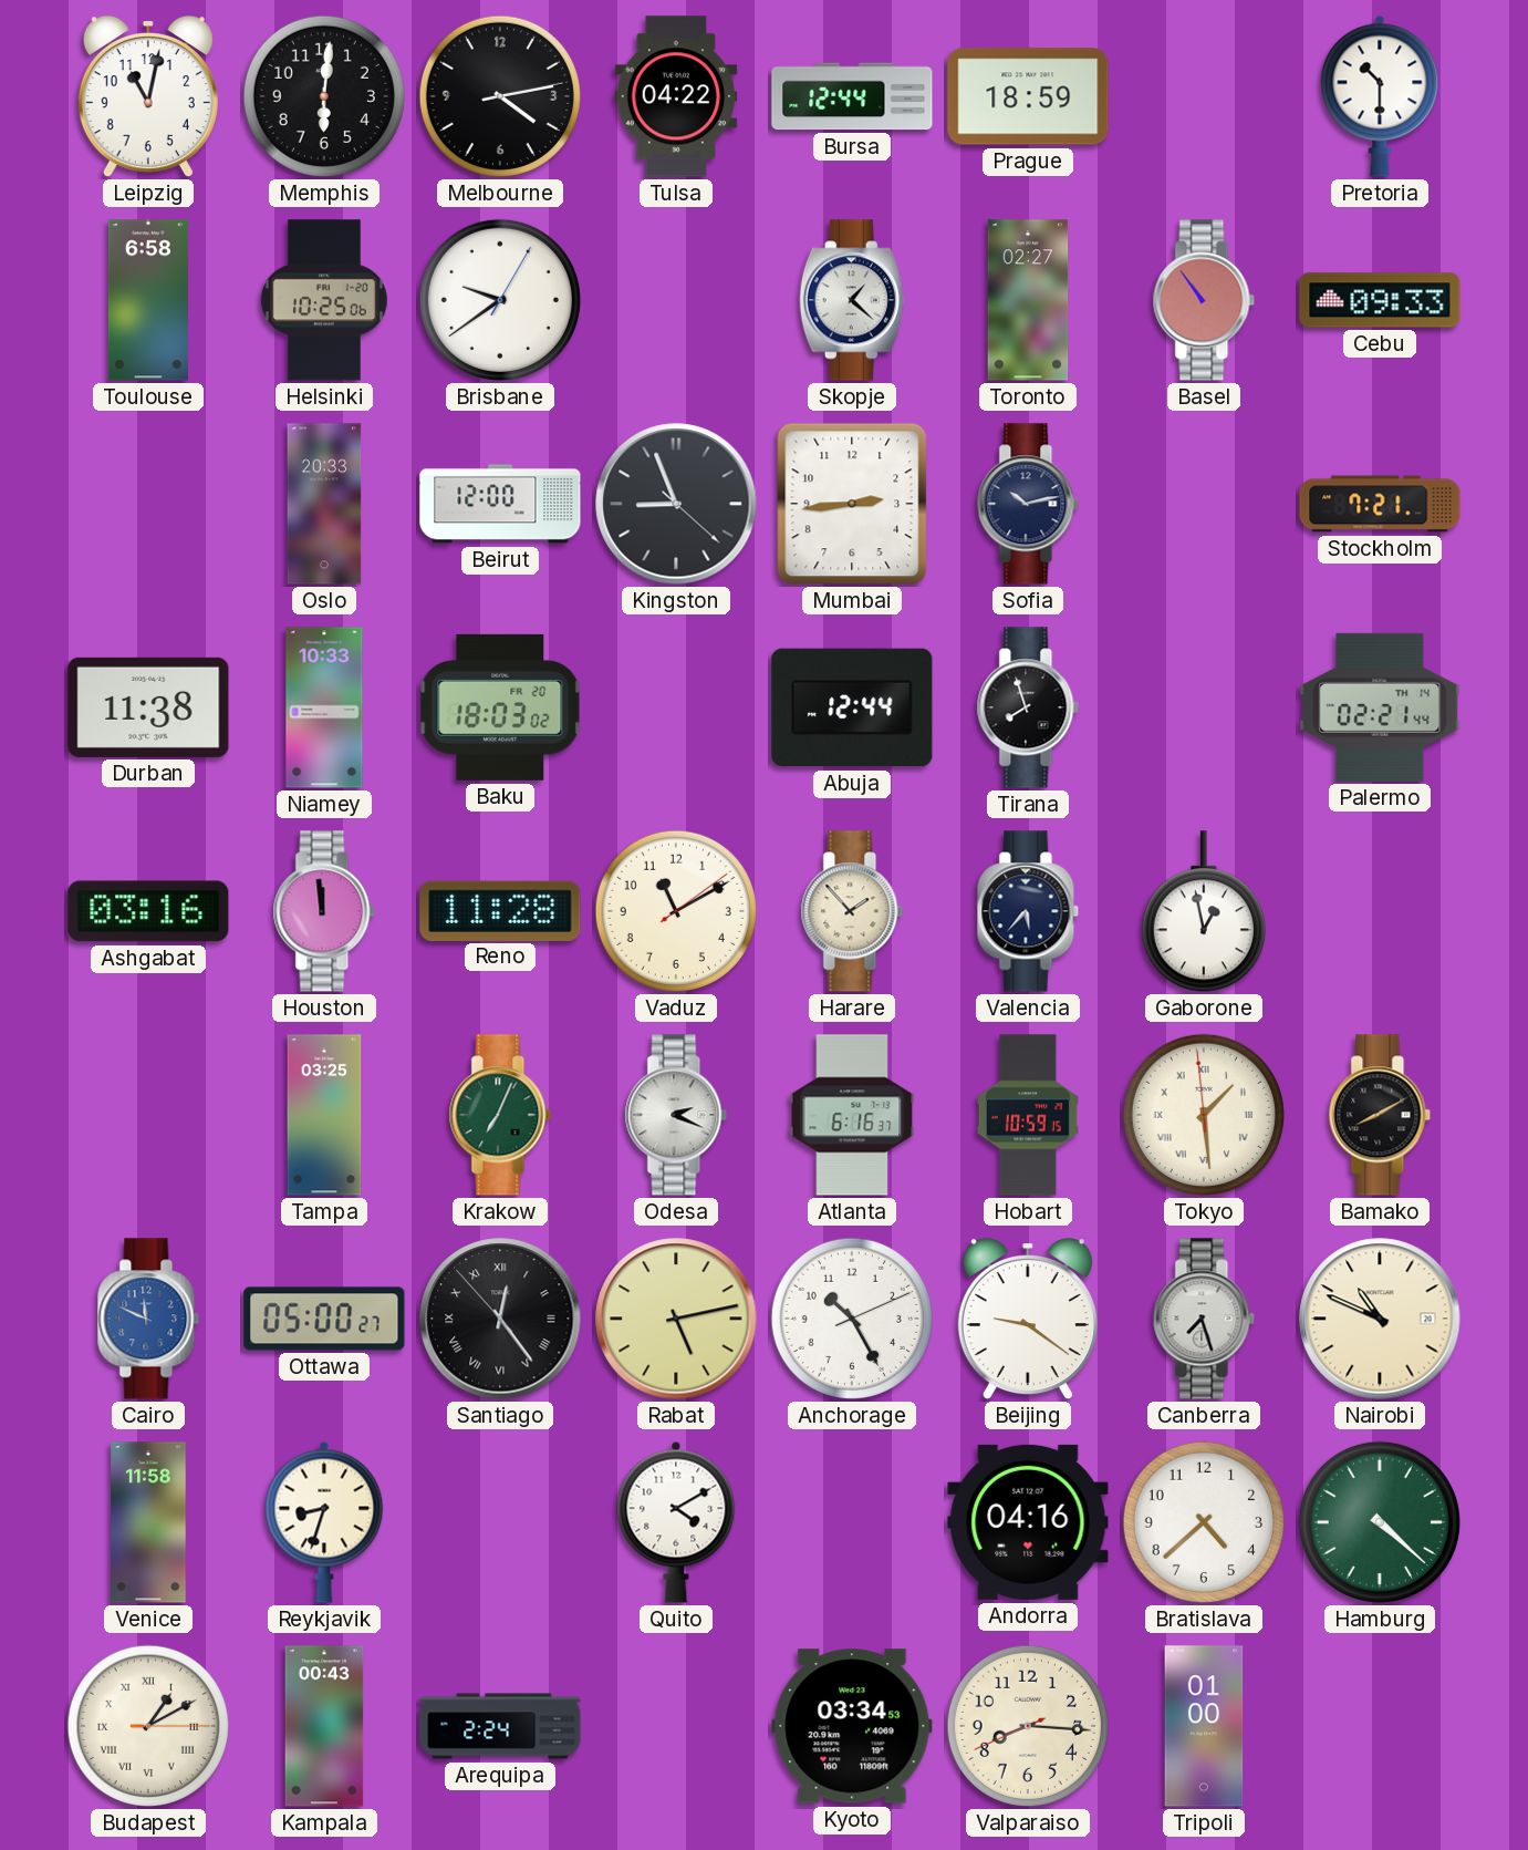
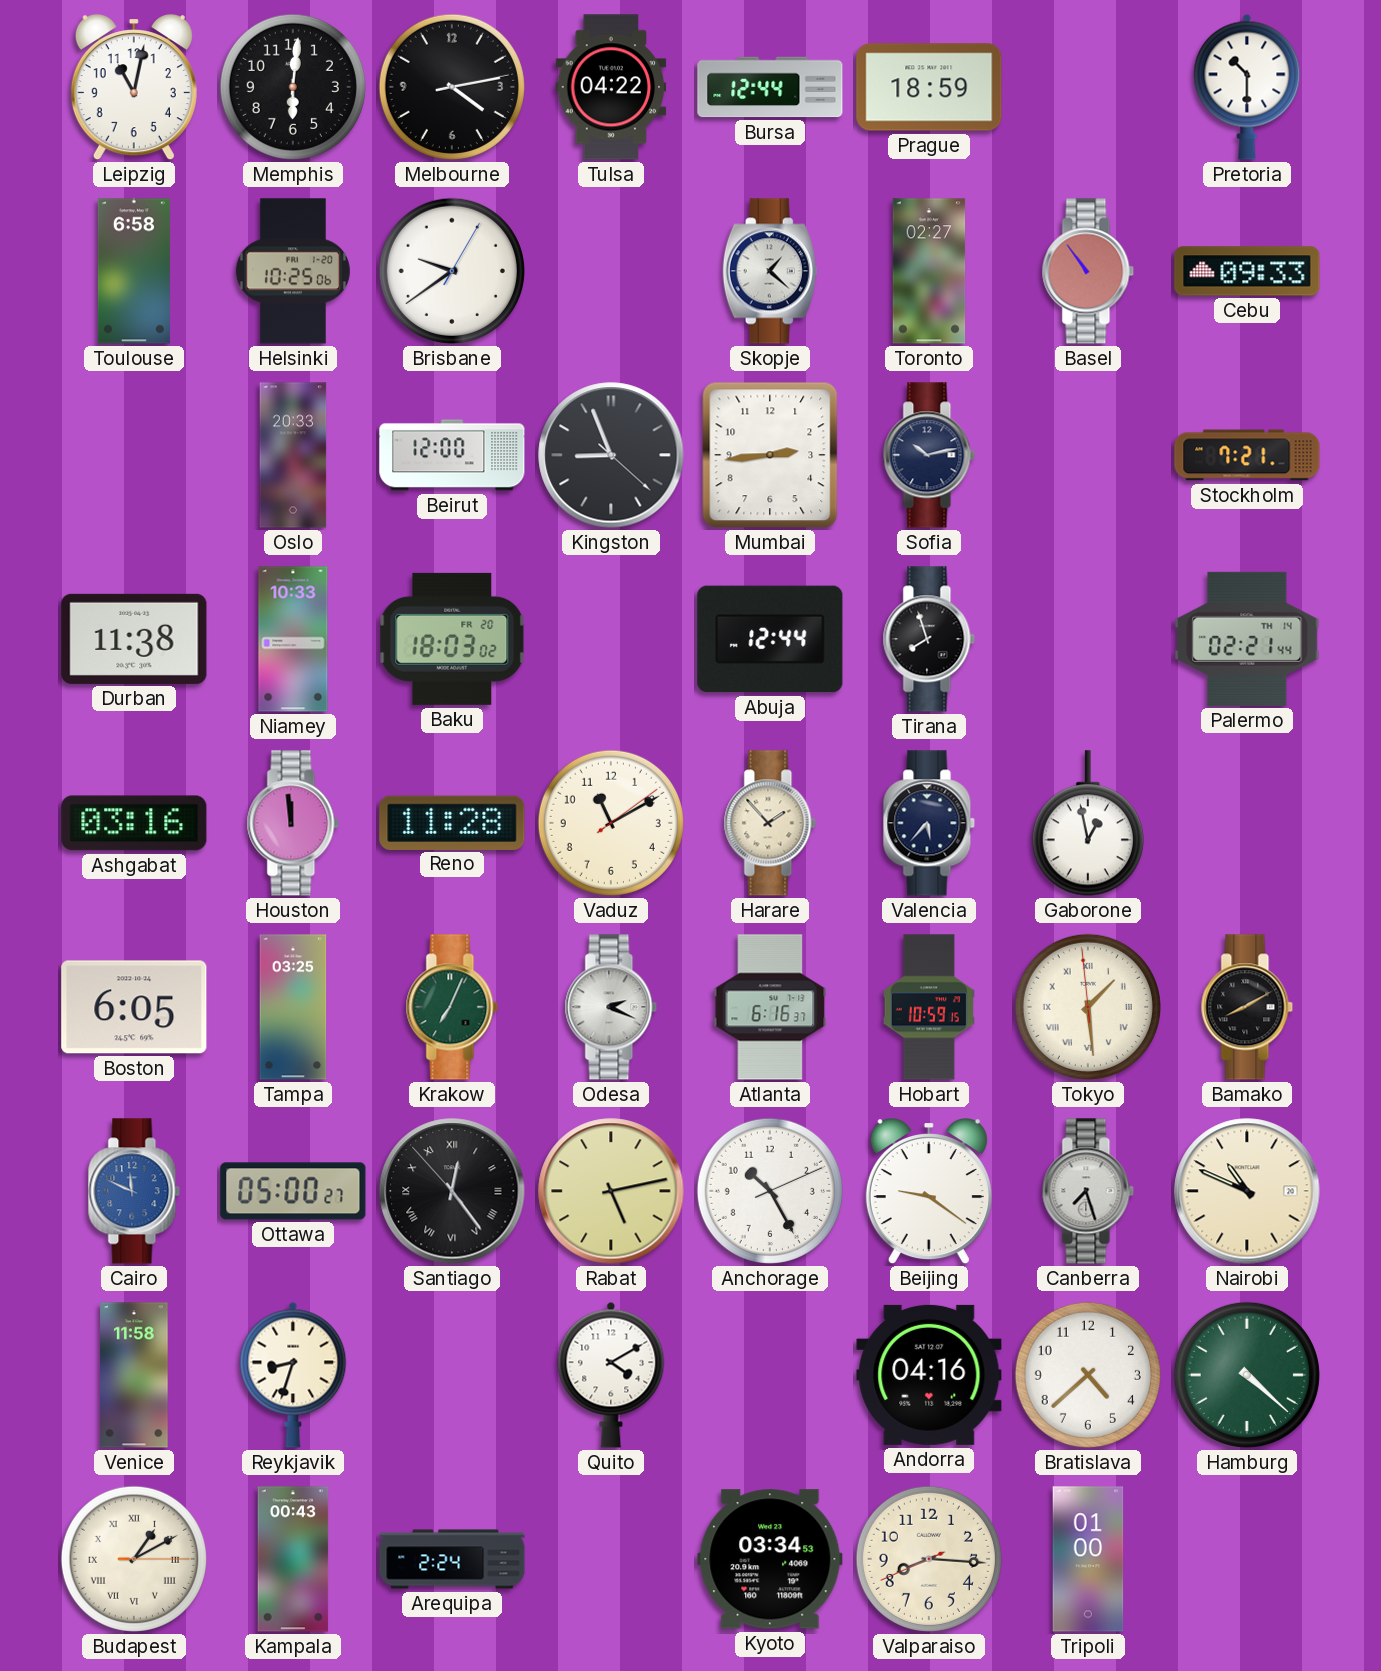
Boston: none -> 6:05
